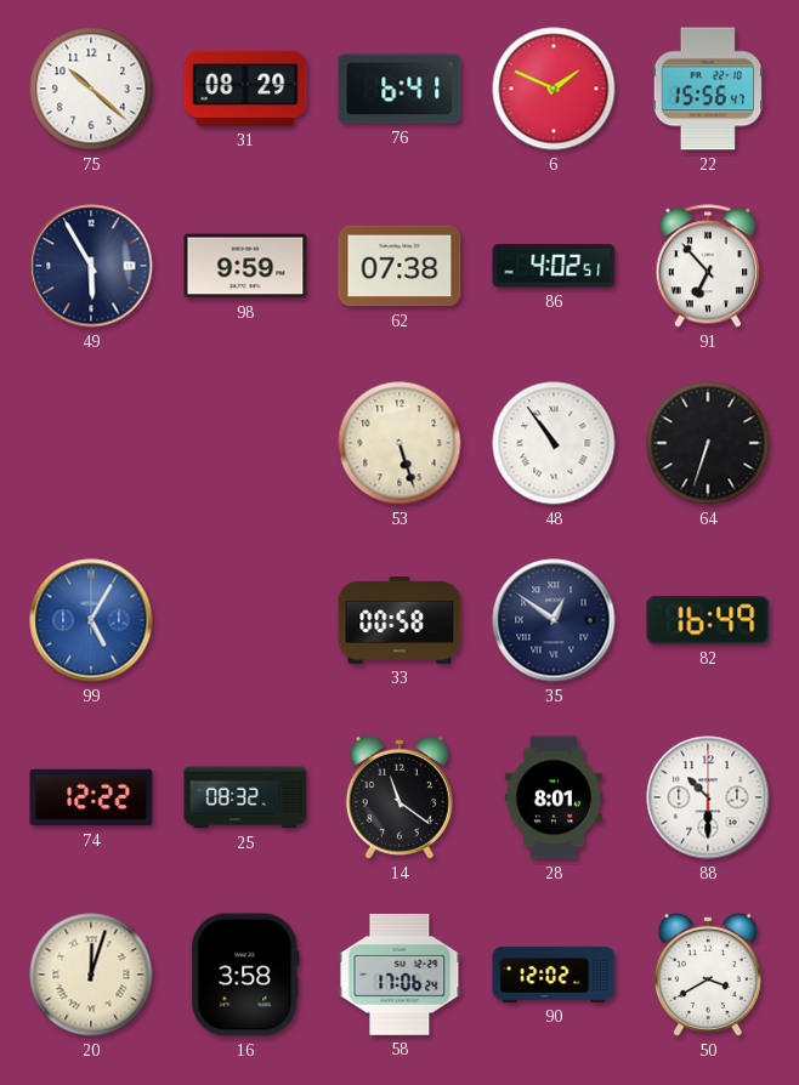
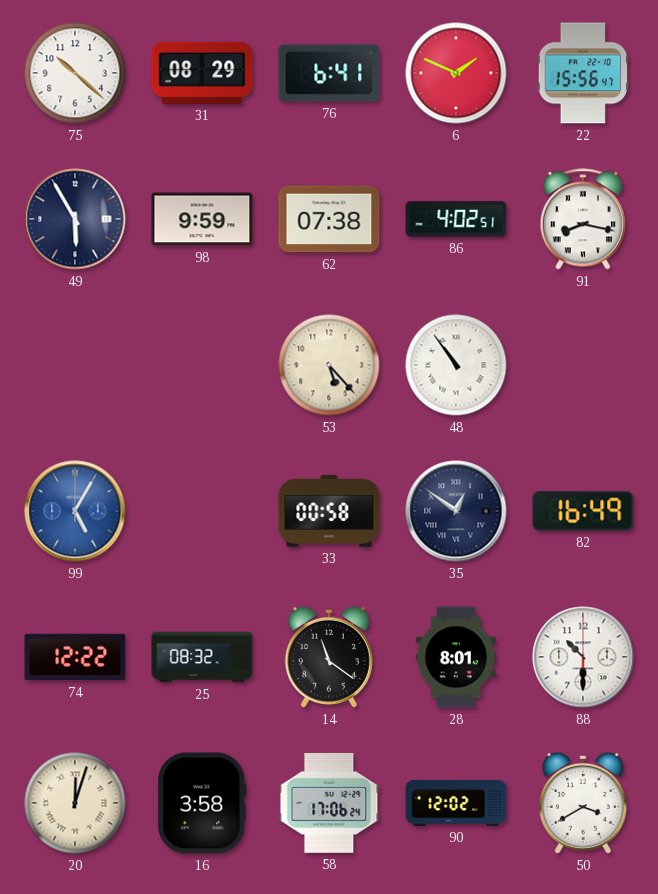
91: 6:53 -> 8:17
53: 5:27 -> 5:23
64: 6:33 -> none
